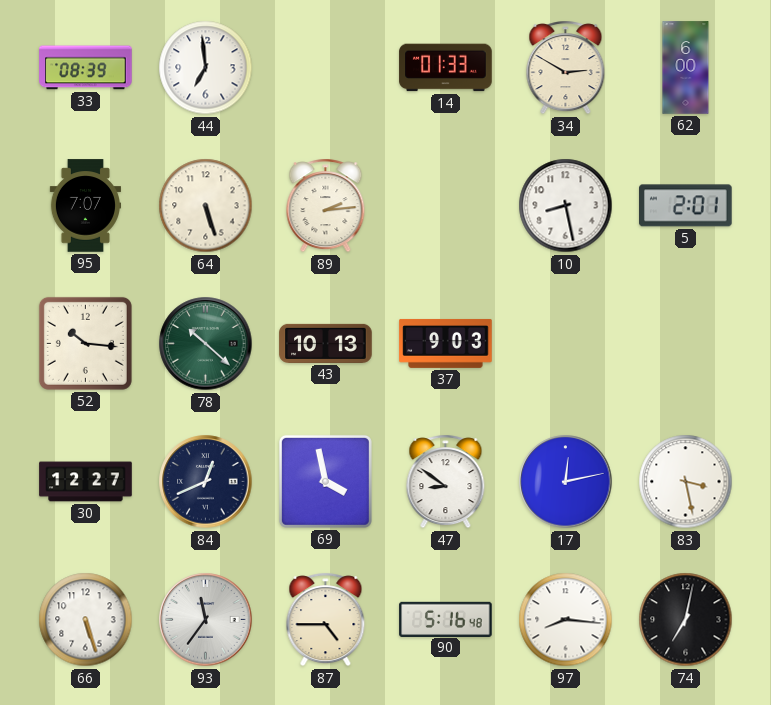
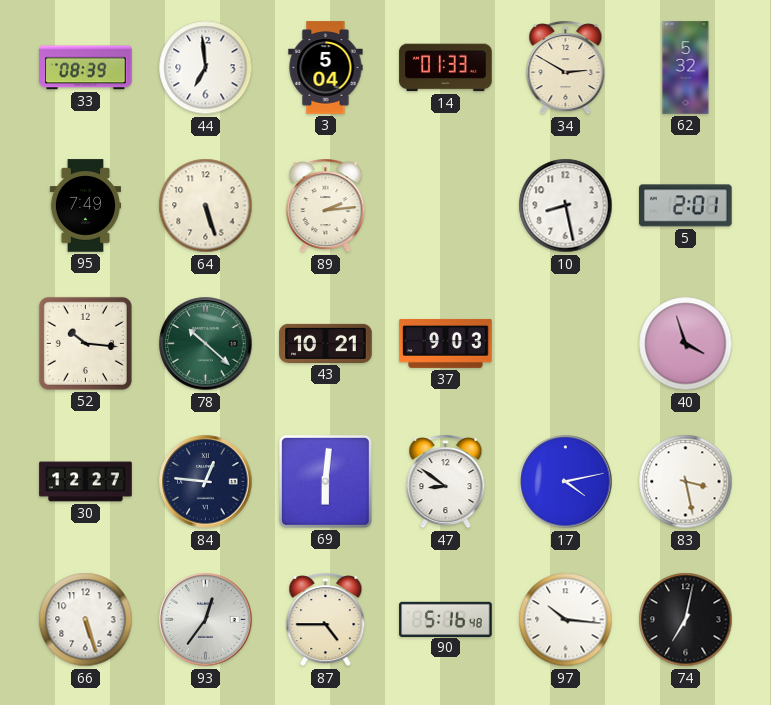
3: none -> 5:04
62: 6:00 -> 5:32
95: 7:07 -> 7:49
43: 10:13 -> 10:21
40: none -> 3:57
84: 12:41 -> 12:46
69: 3:58 -> 6:01
17: 12:13 -> 4:13
93: 11:36 -> 12:36
97: 8:16 -> 10:16
